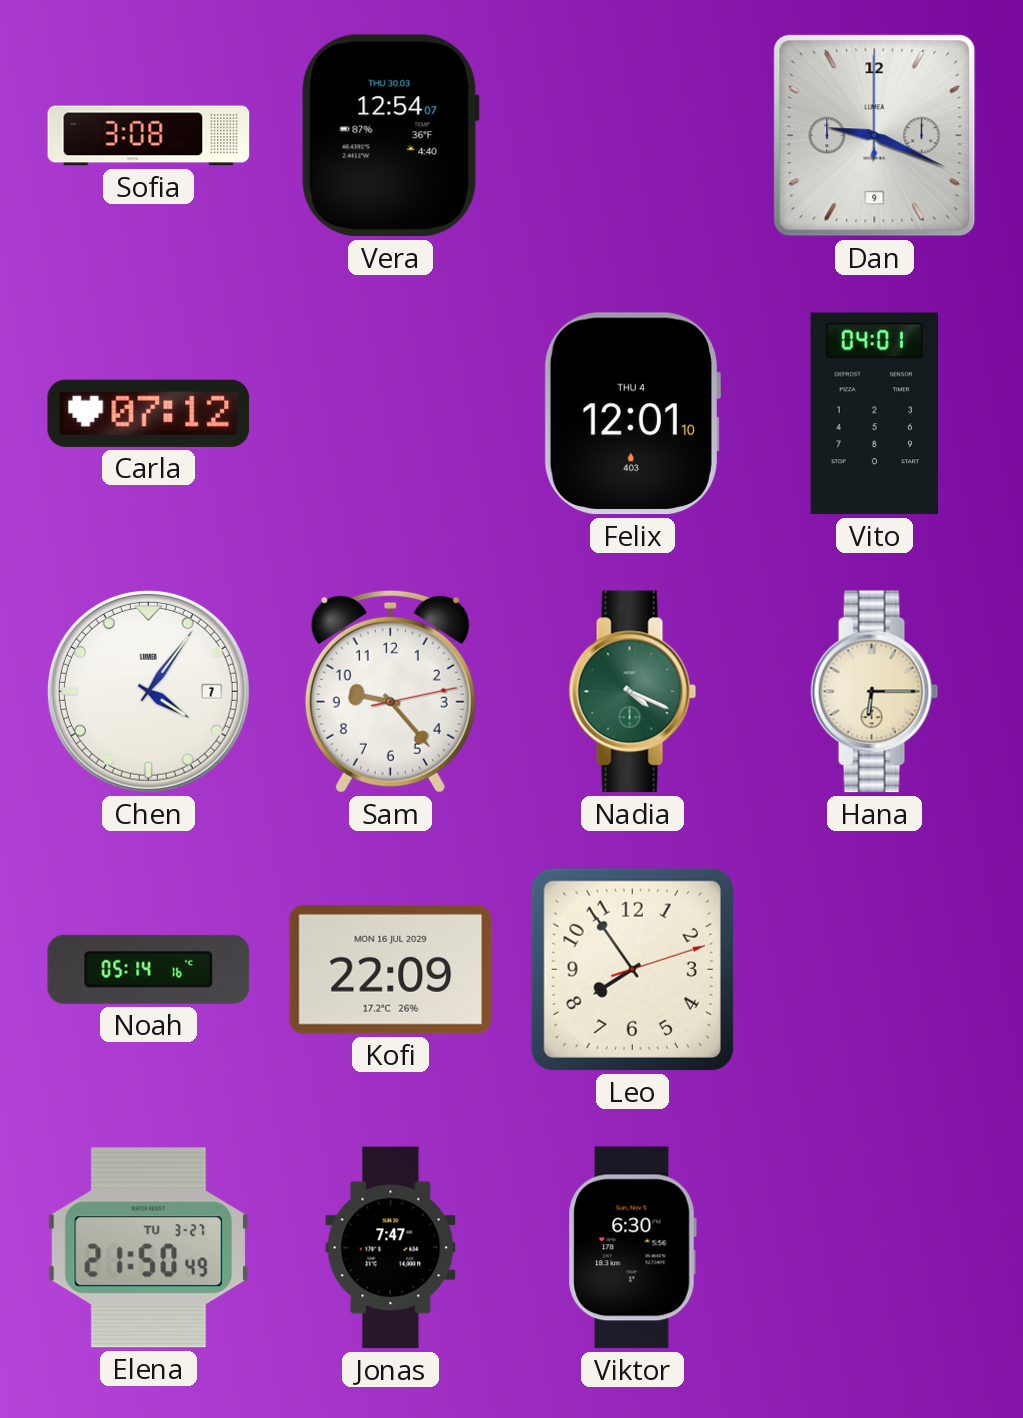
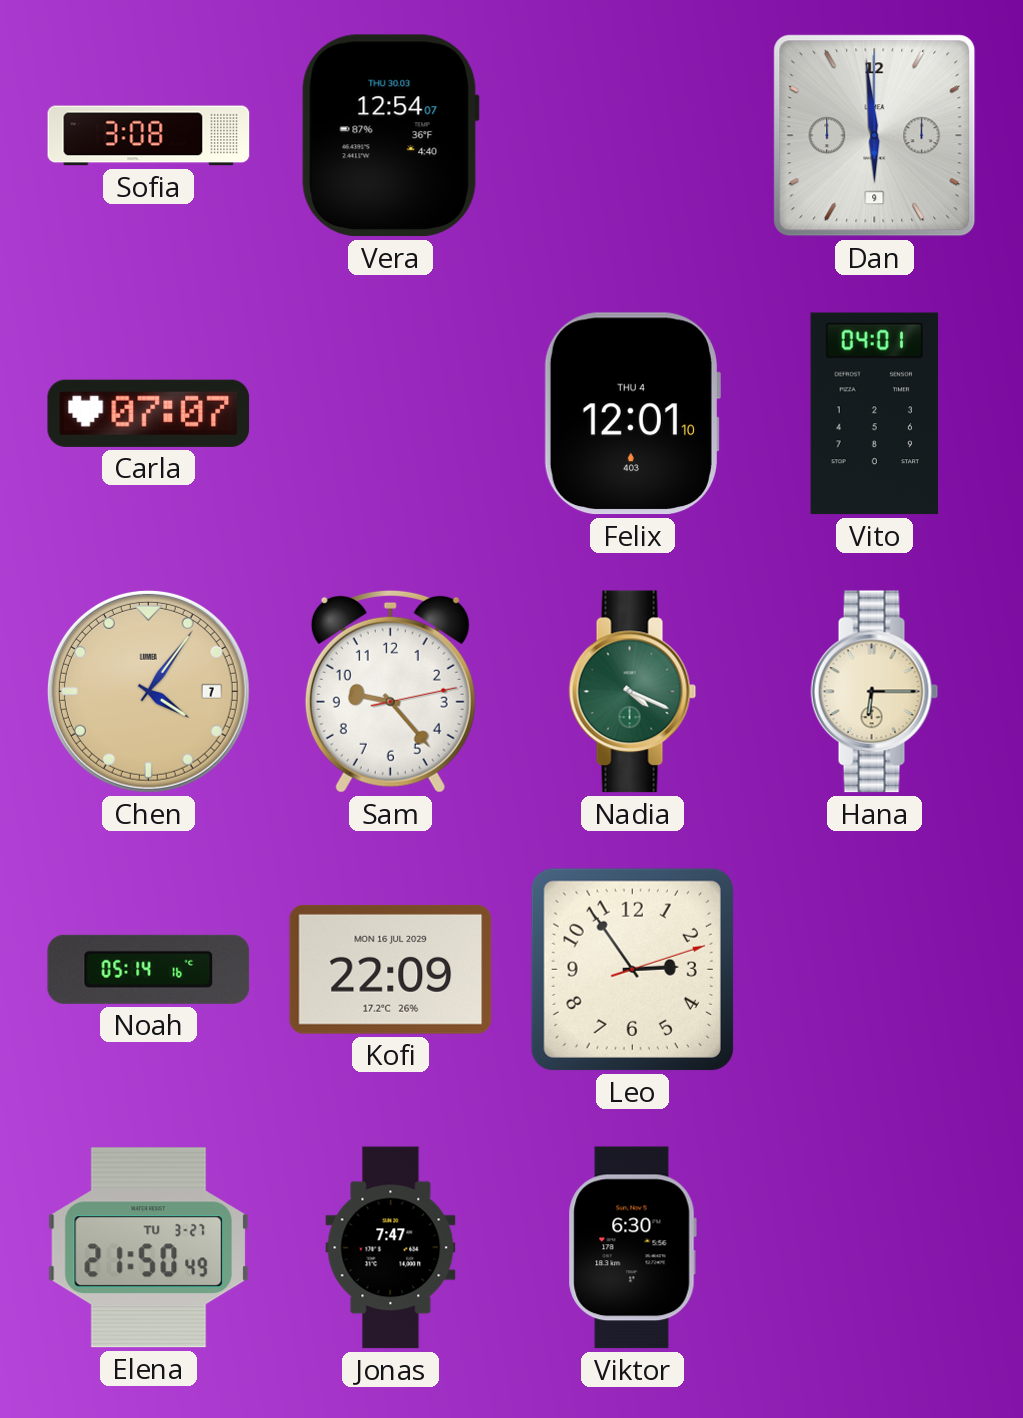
Dan: 9:19 -> 5:59
Carla: 07:12 -> 07:07
Chen dial: white -> champagne
Leo: 7:54 -> 2:54
